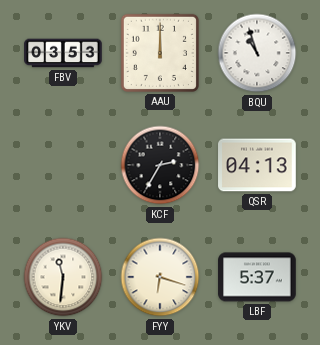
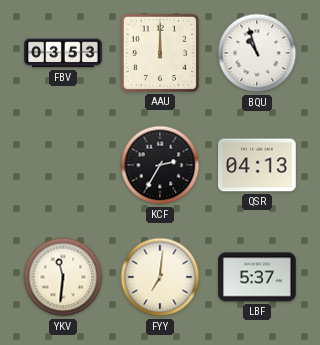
FYY: 6:18 -> 7:01
